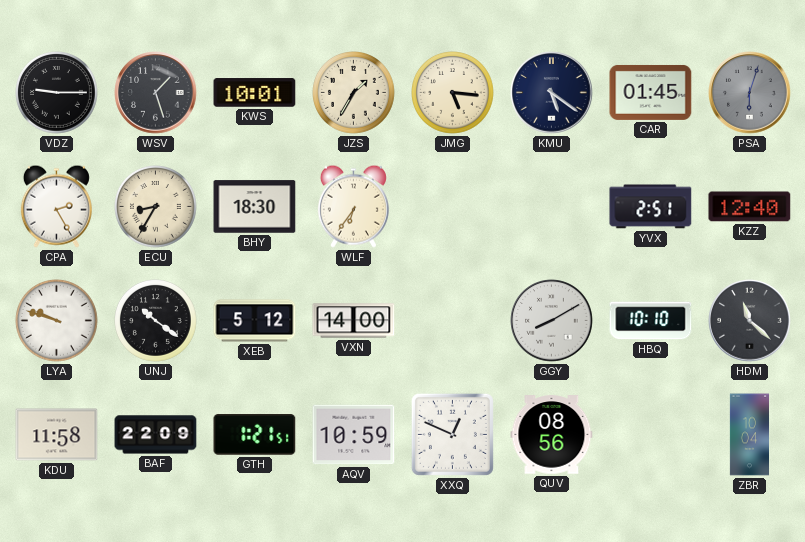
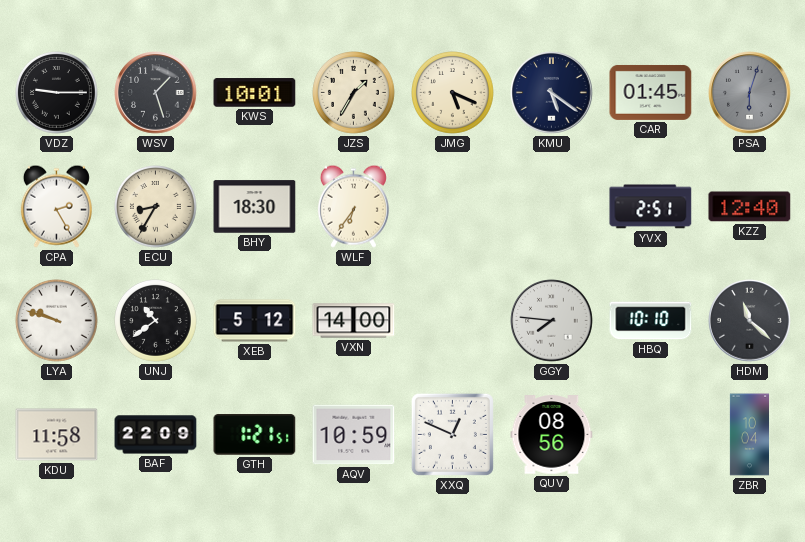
JMG: 5:16 -> 5:19
UNJ: 10:21 -> 10:39
GGY: 8:10 -> 7:46
